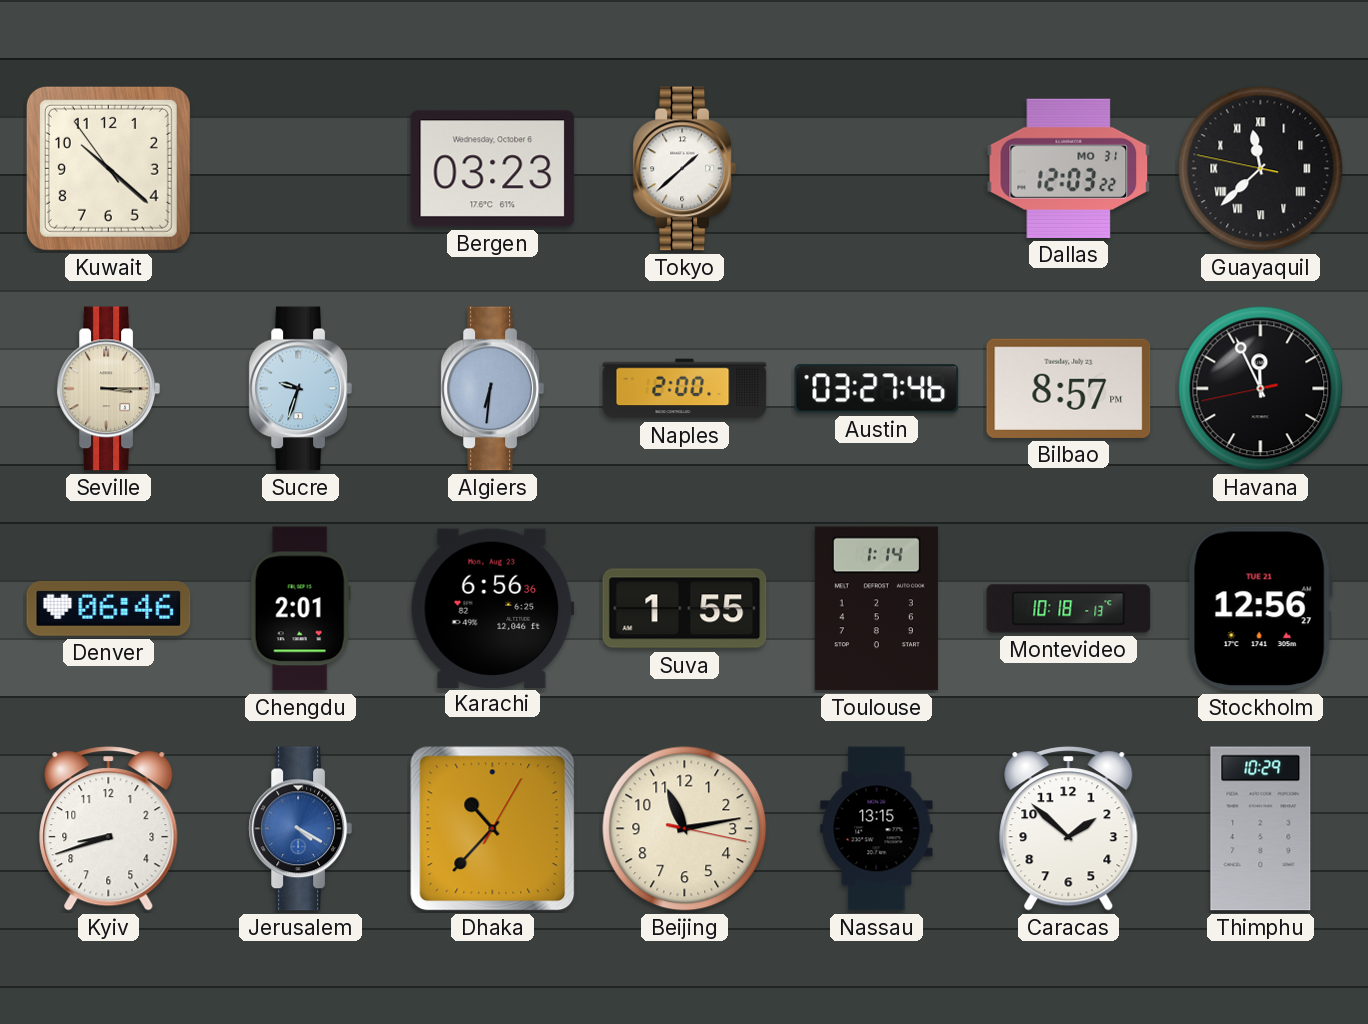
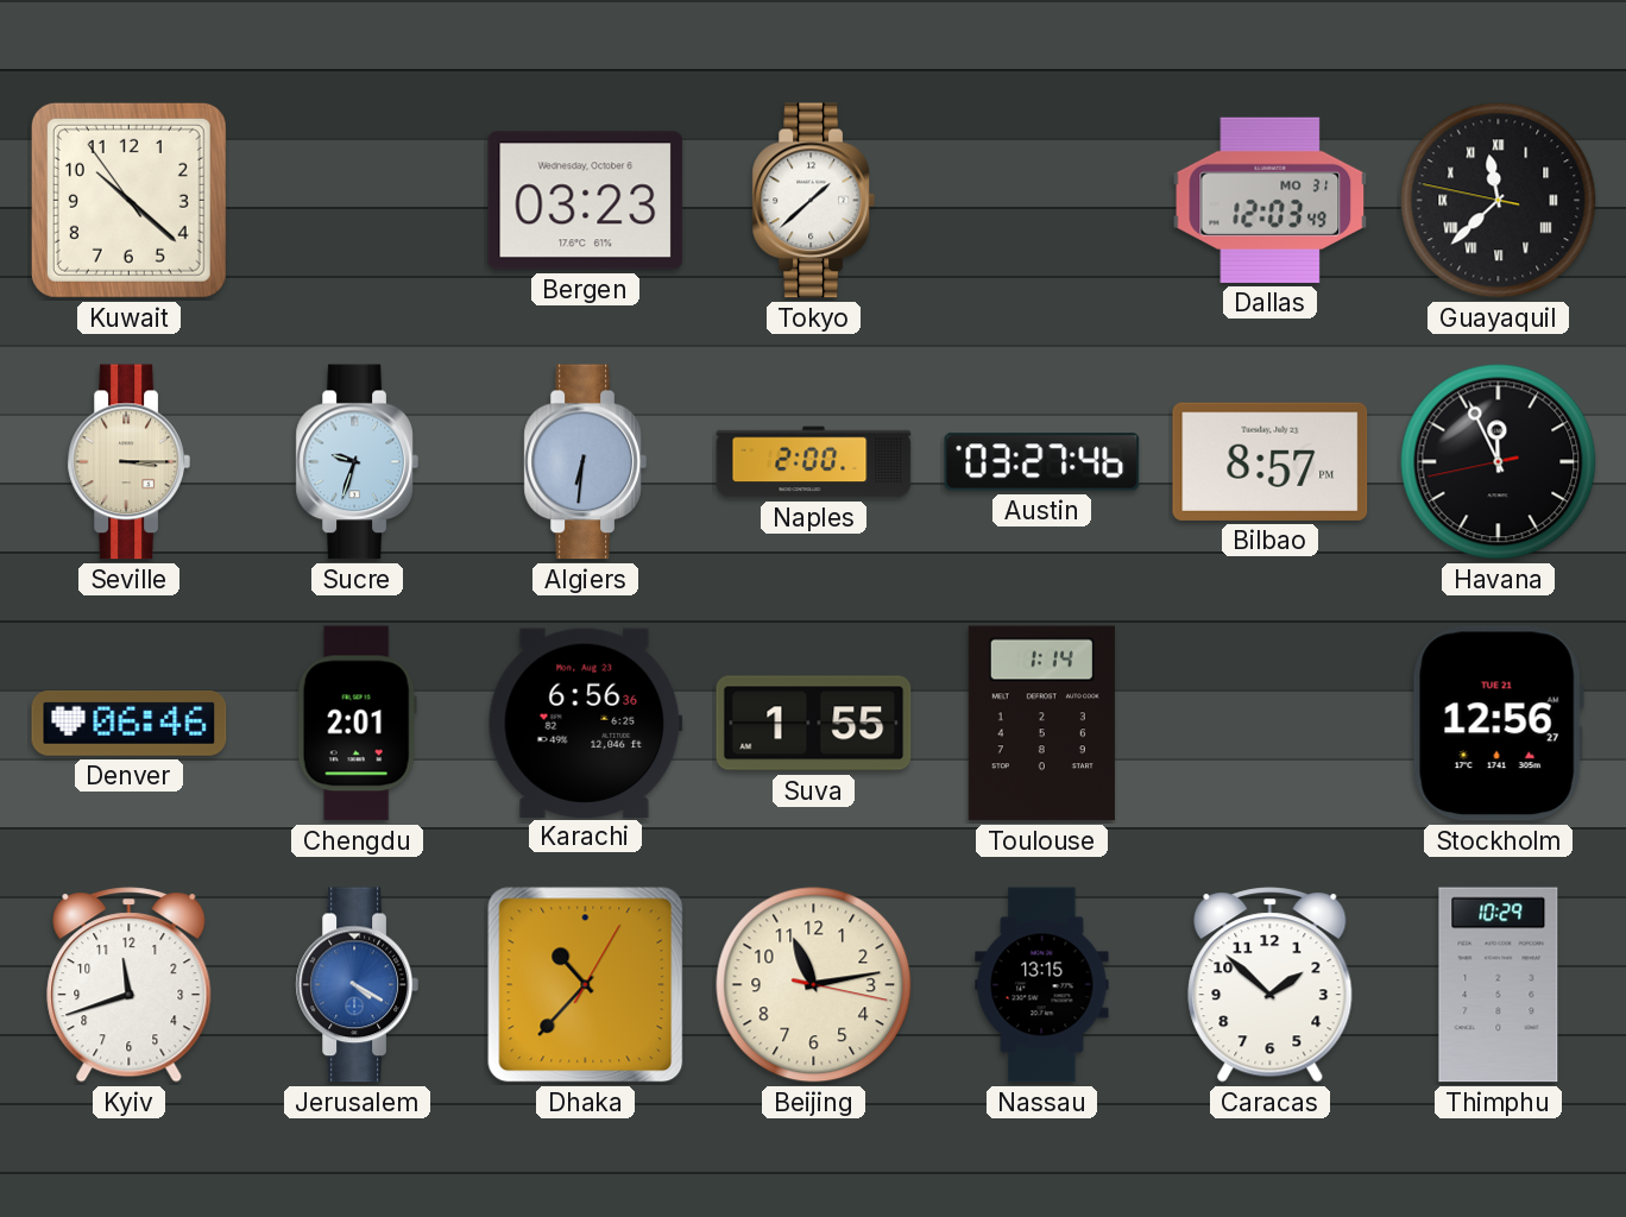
Dallas: 12:03:22 -> 12:03:49
Montevideo: 10:18 -> none
Kyiv: 8:42 -> 11:42
